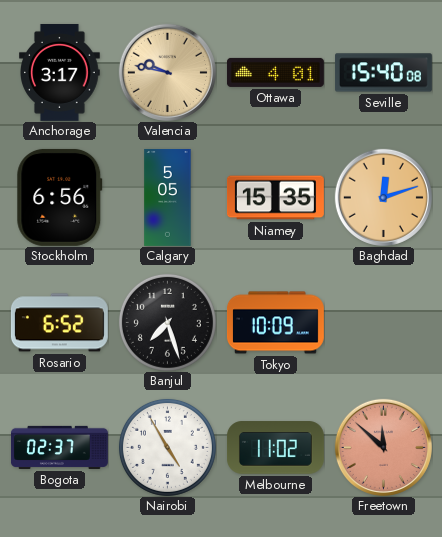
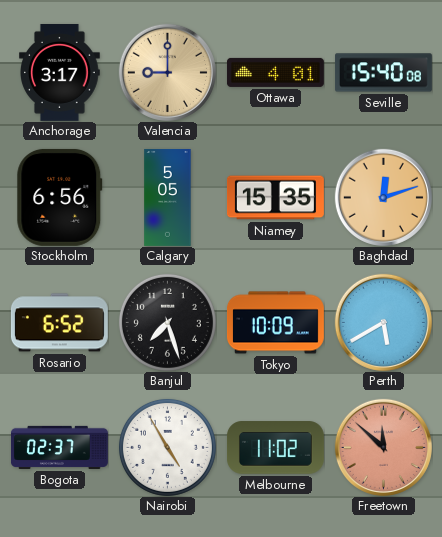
Valencia: 9:47 -> 9:00
Perth: none -> 5:40
